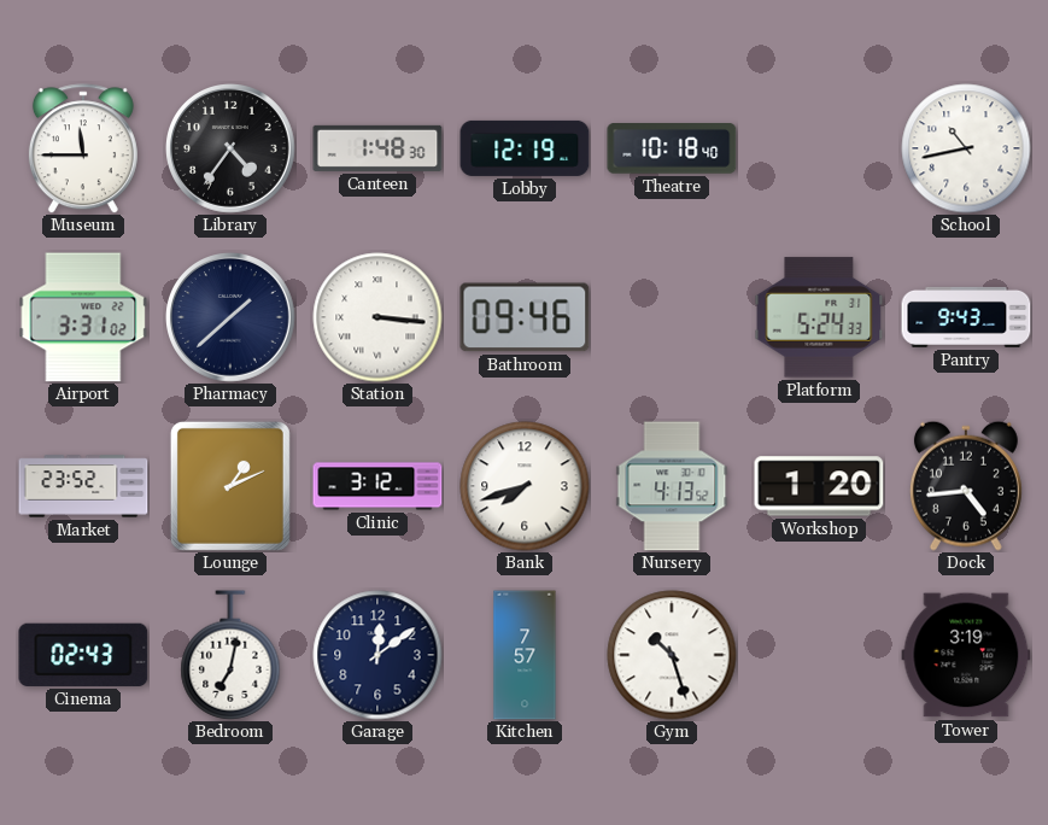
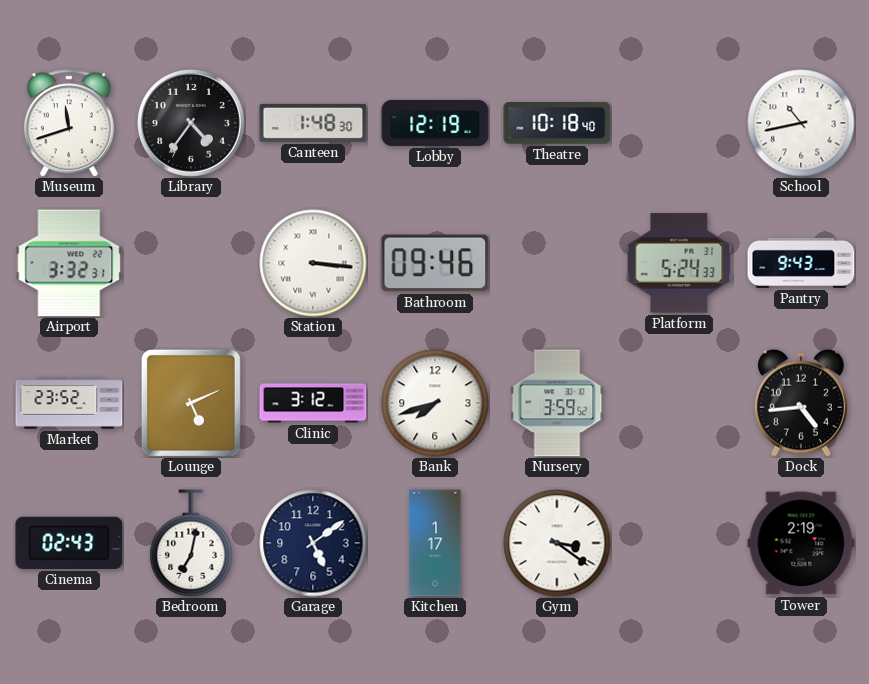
Museum: 11:45 -> 11:42
Airport: 3:31 -> 3:32
Pharmacy: 1:38 -> none
Lounge: 1:11 -> 5:11
Nursery: 4:13 -> 3:59
Workshop: 1:20 -> none
Garage: 12:09 -> 5:09
Kitchen: 7:57 -> 1:17
Gym: 10:27 -> 3:21
Tower: 3:19 -> 2:19
